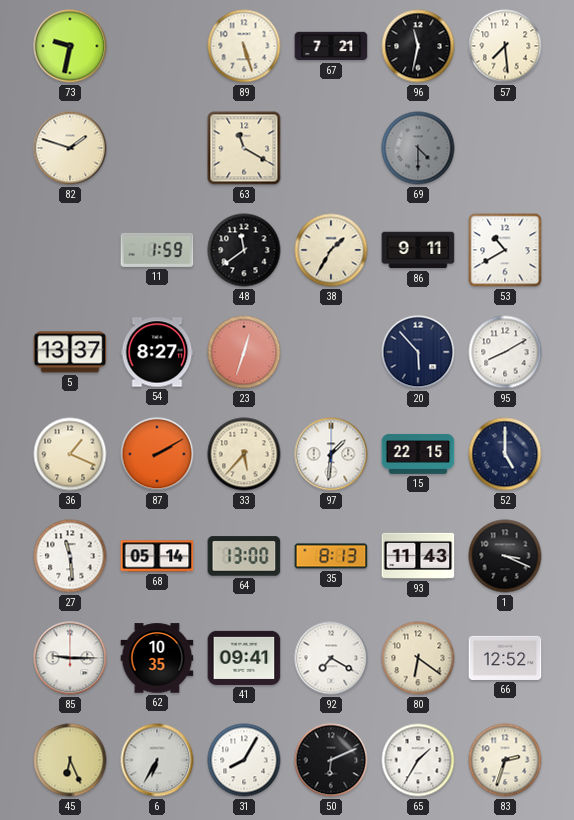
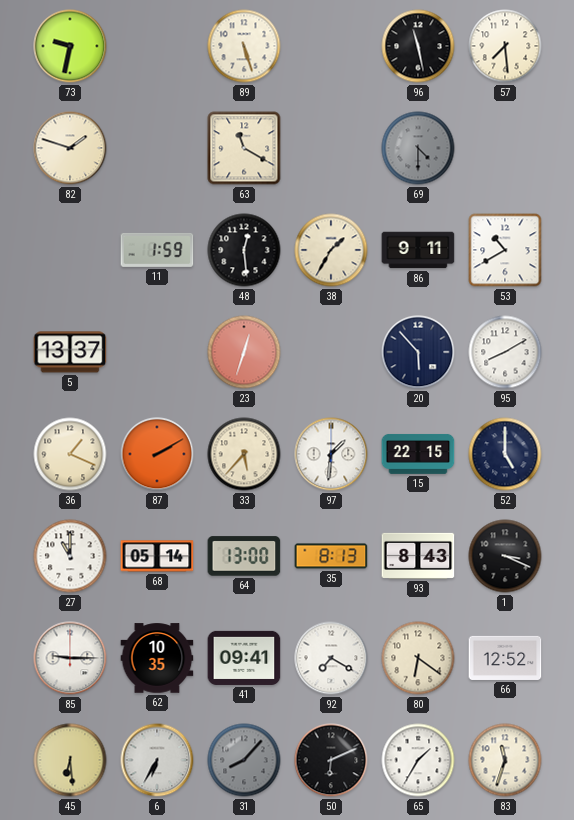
67: 7:21 -> none
96: 11:32 -> 11:28
48: 11:39 -> 12:29
54: 8:27 -> none
27: 11:29 -> 11:00
93: 11:43 -> 8:43
45: 6:26 -> 6:29
31: 8:05 -> 8:07
31 dial: white -> grey
83: 2:33 -> 11:33
